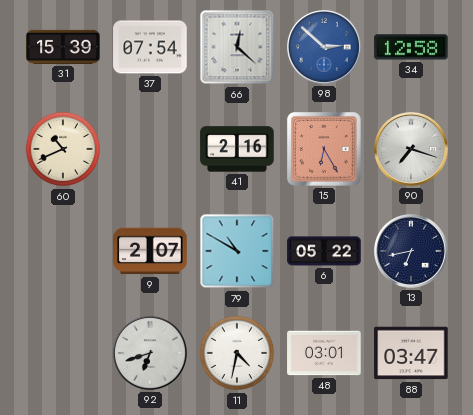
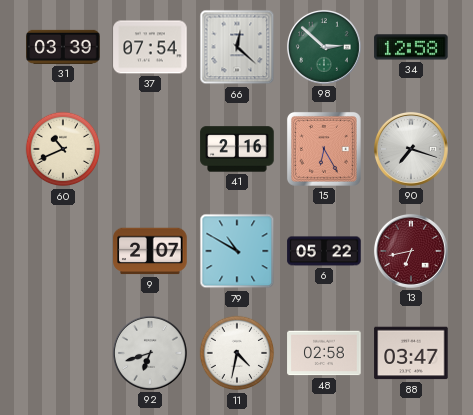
31: 15:39 -> 03:39
98 dial: blue -> green
13 dial: navy -> burgundy
48: 03:01 -> 02:58
